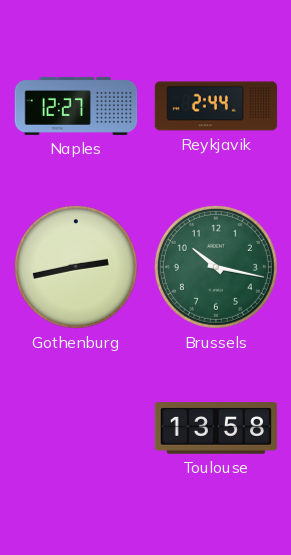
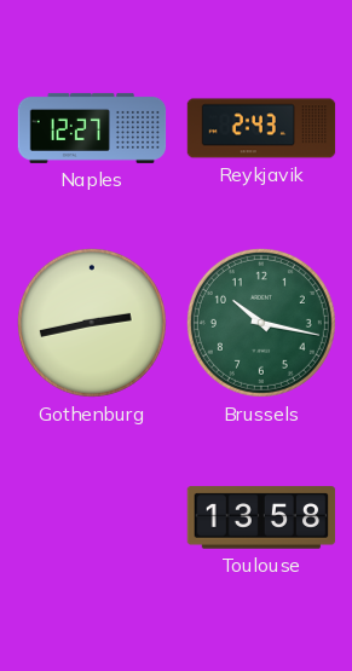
Reykjavik: 2:44 -> 2:43
